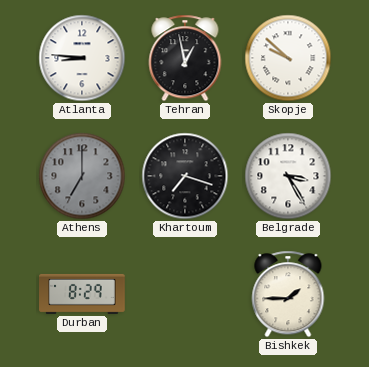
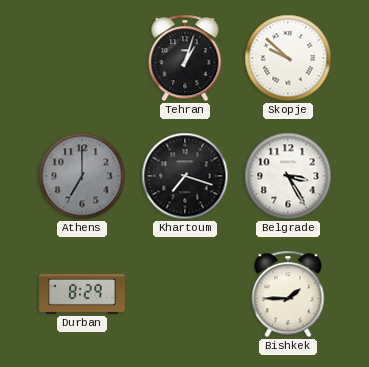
Atlanta: 8:46 -> none
Tehran: 12:58 -> 1:03
